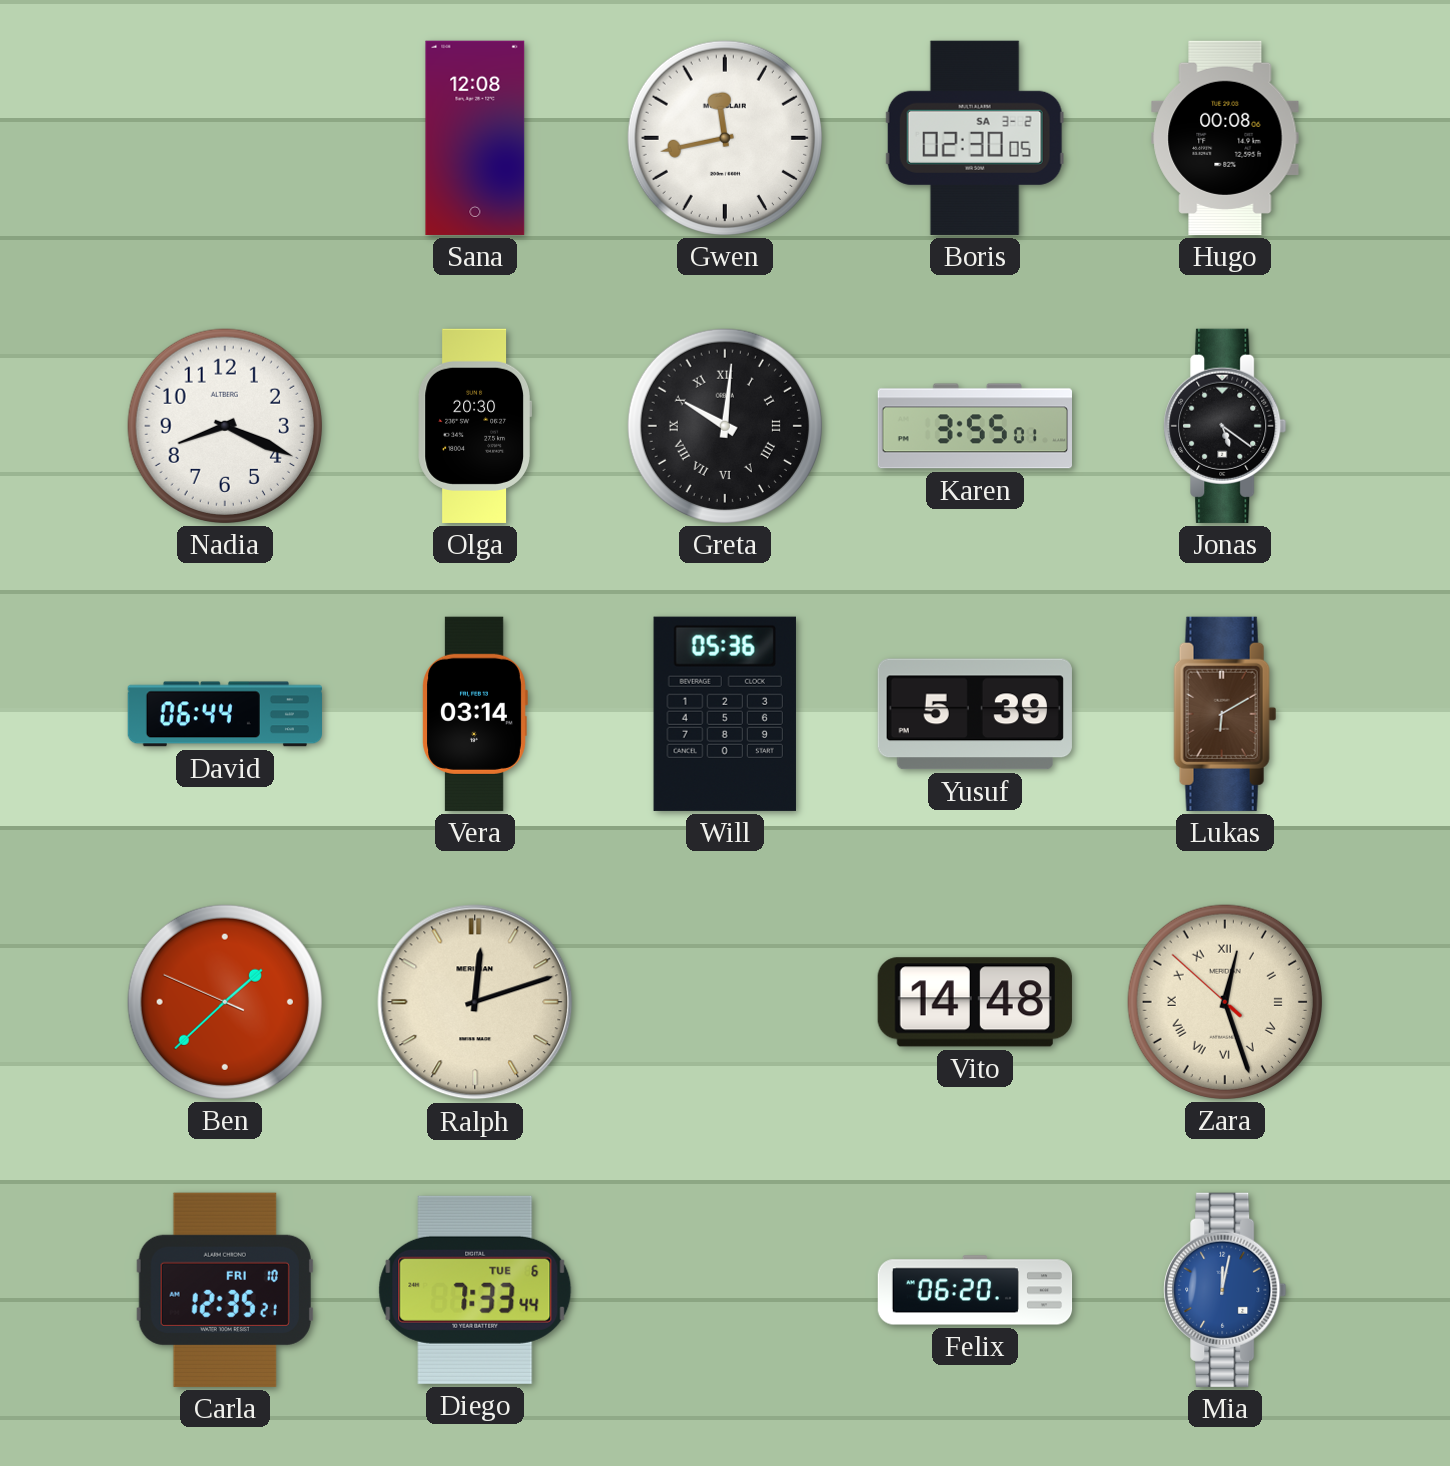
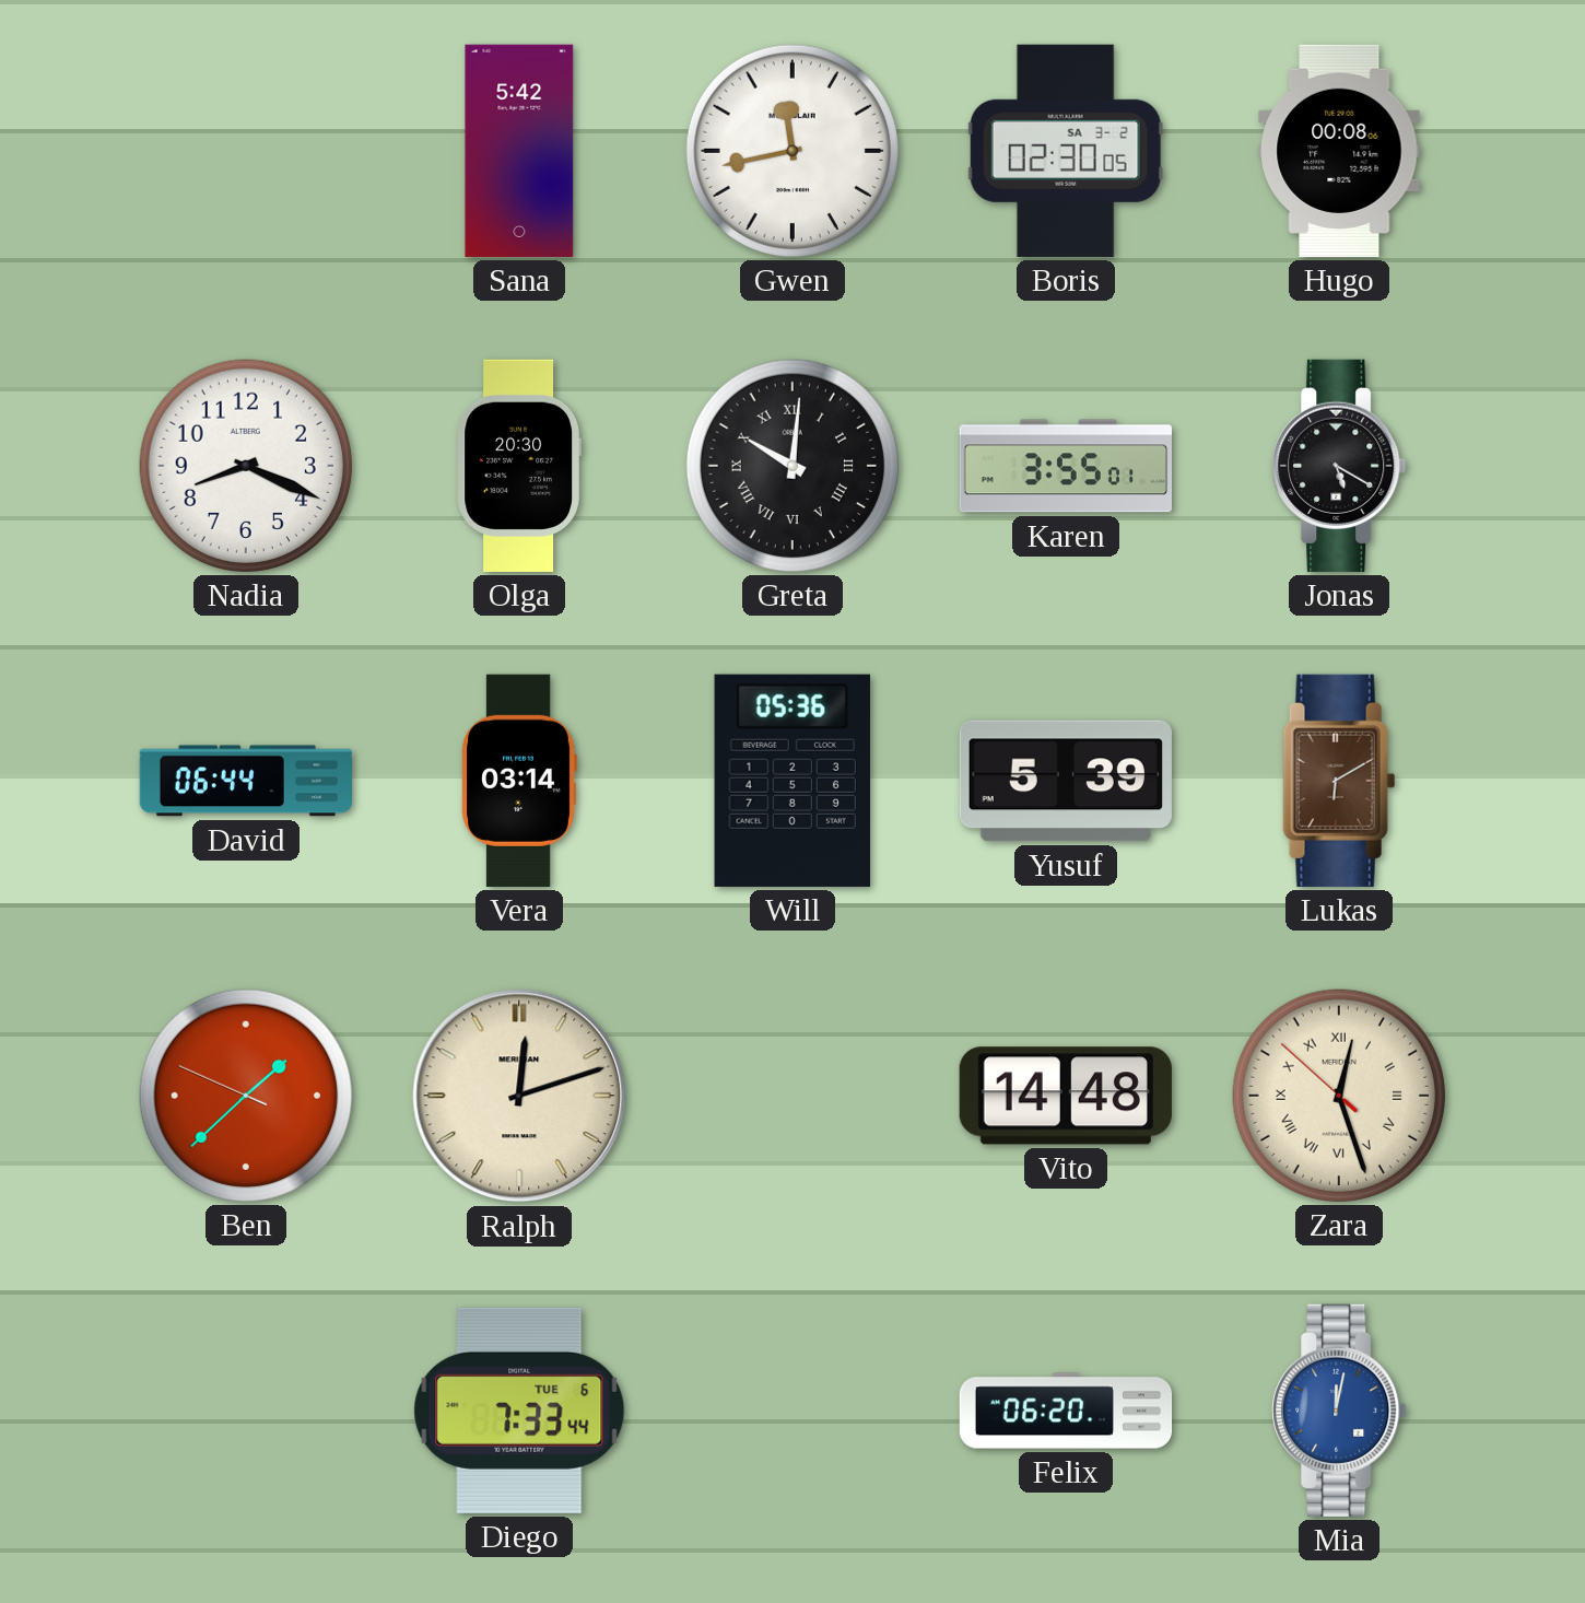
Sana: 12:08 -> 5:42
Jonas: 5:21 -> 5:20
Carla: 12:35 -> none
